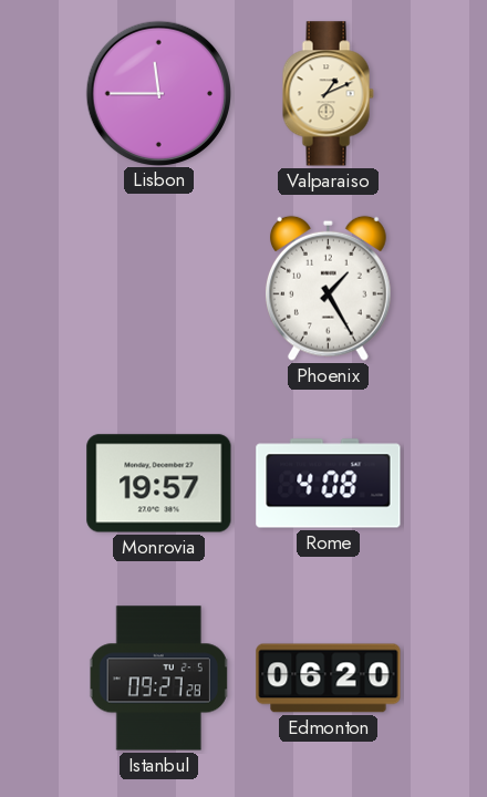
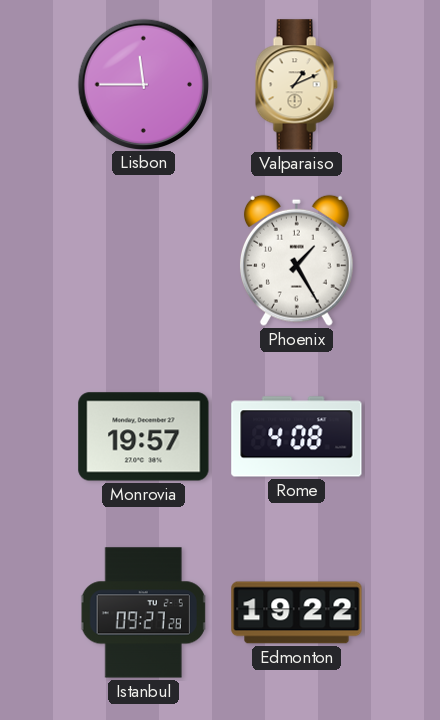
Edmonton: 06:20 -> 19:22
